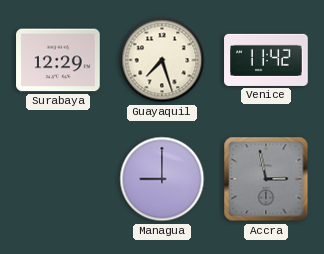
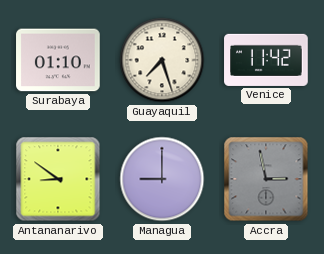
Surabaya: 12:29 -> 01:10
Antananarivo: none -> 8:51
